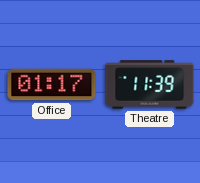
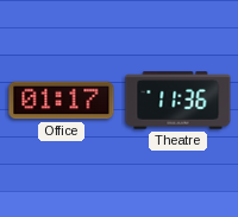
Theatre: 11:39 -> 11:36
